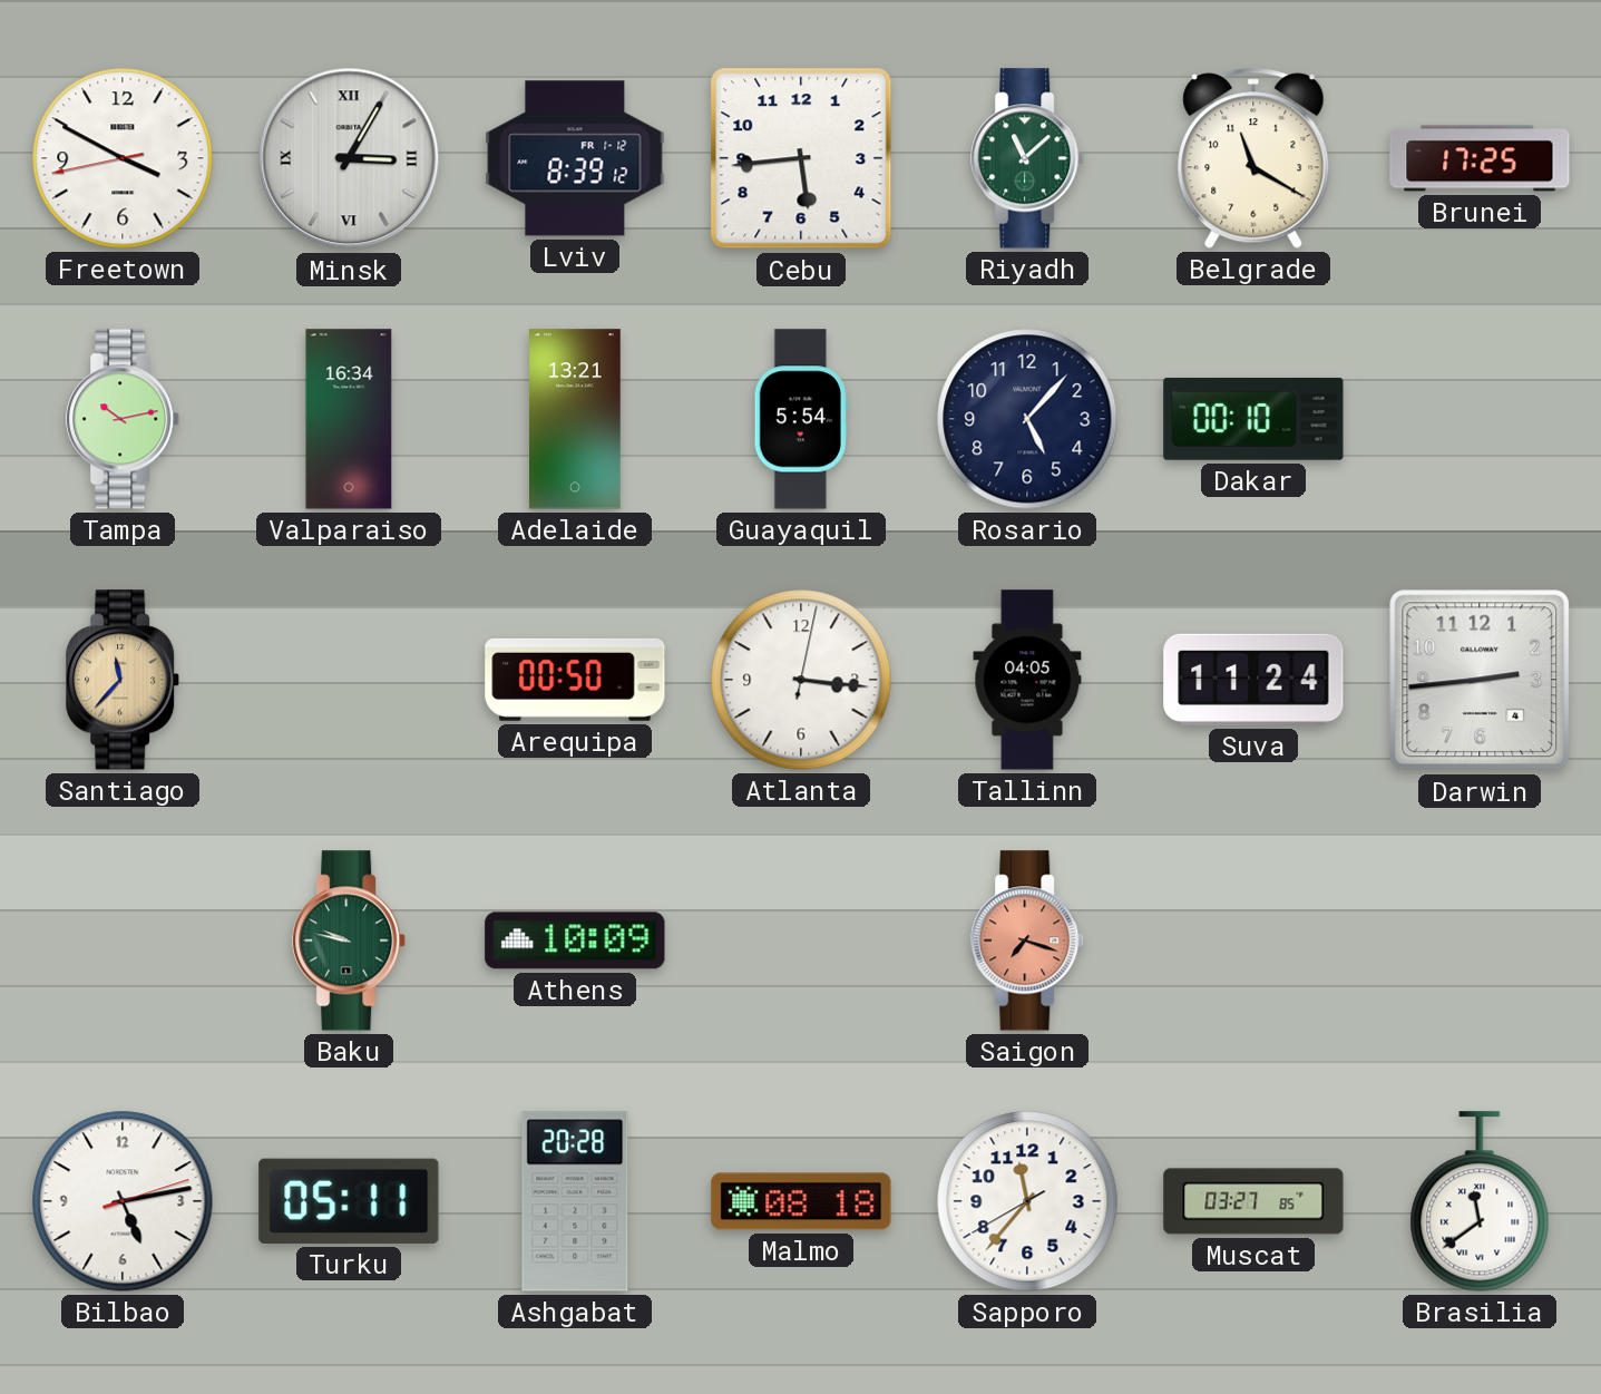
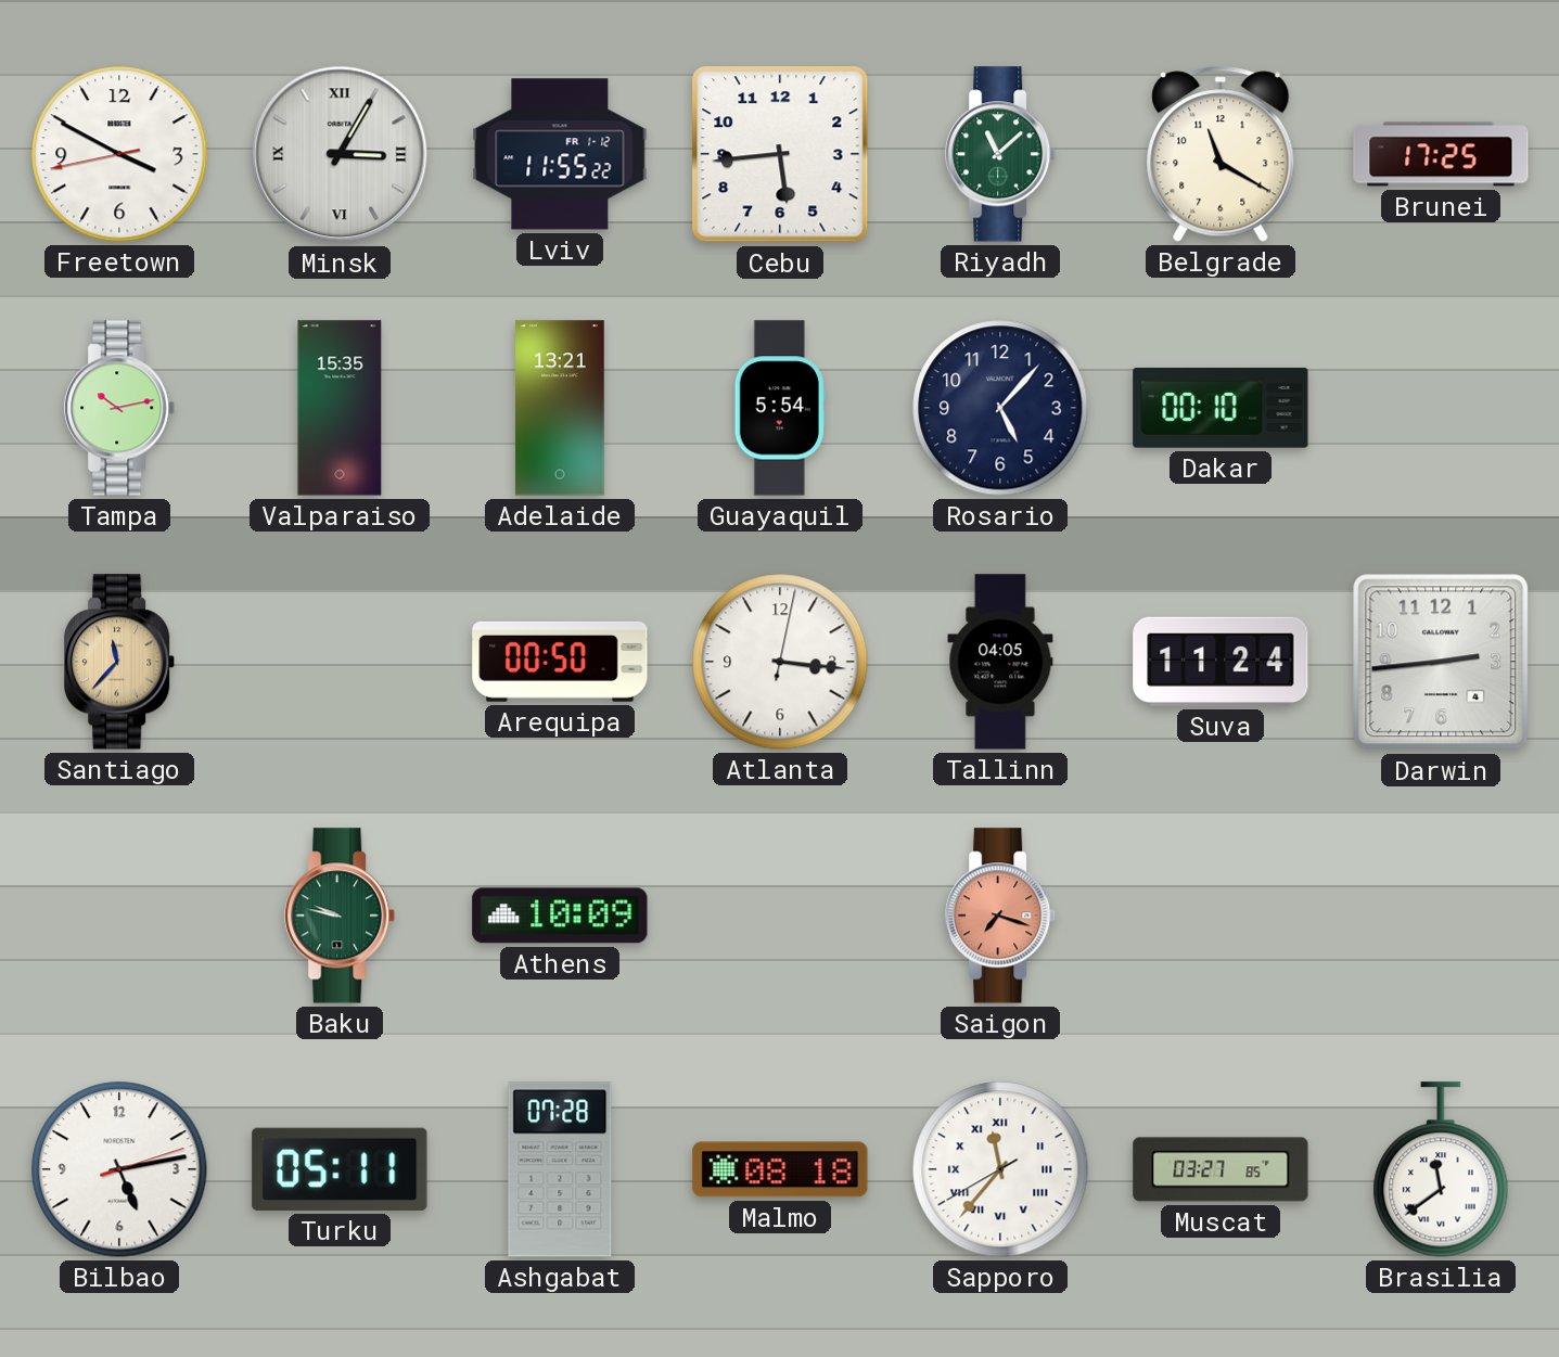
Lviv: 8:39 -> 11:55
Valparaiso: 16:34 -> 15:35
Ashgabat: 20:28 -> 07:28
Sapporo numerals: Arabic -> Roman
